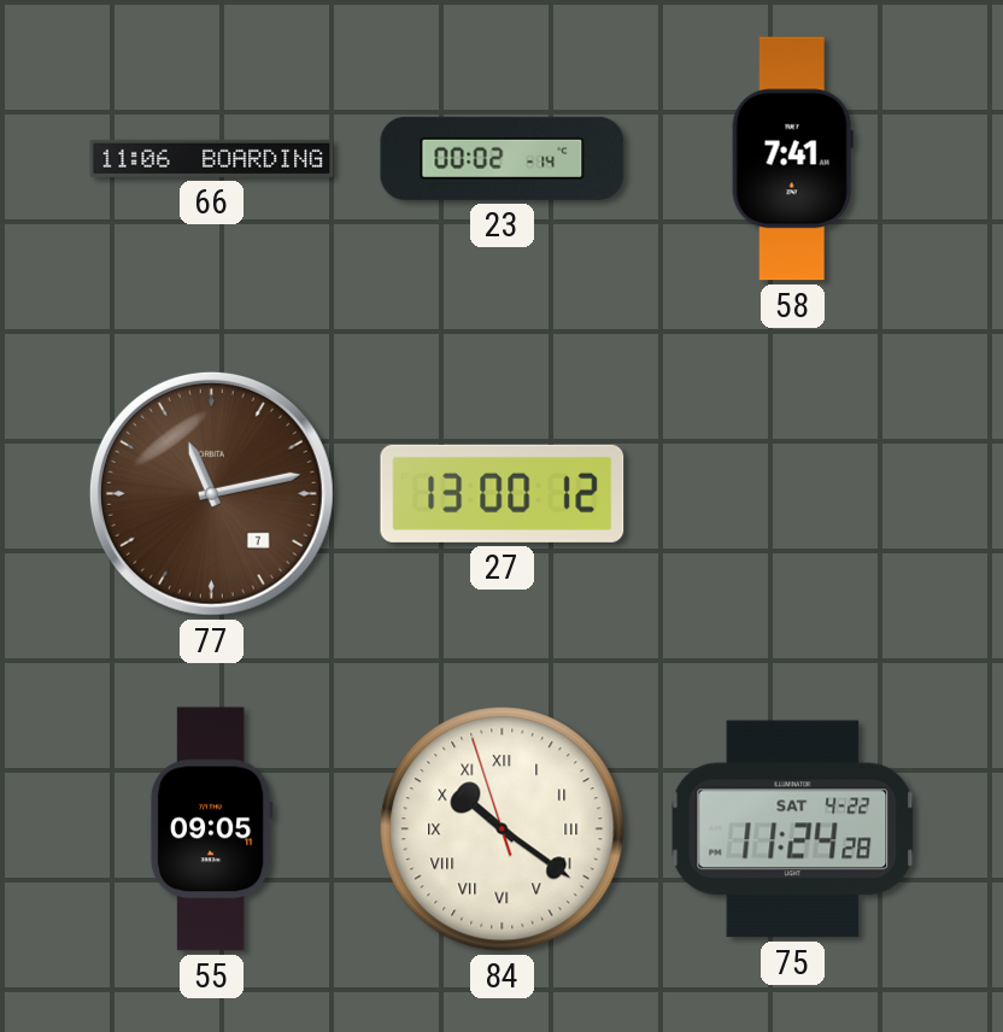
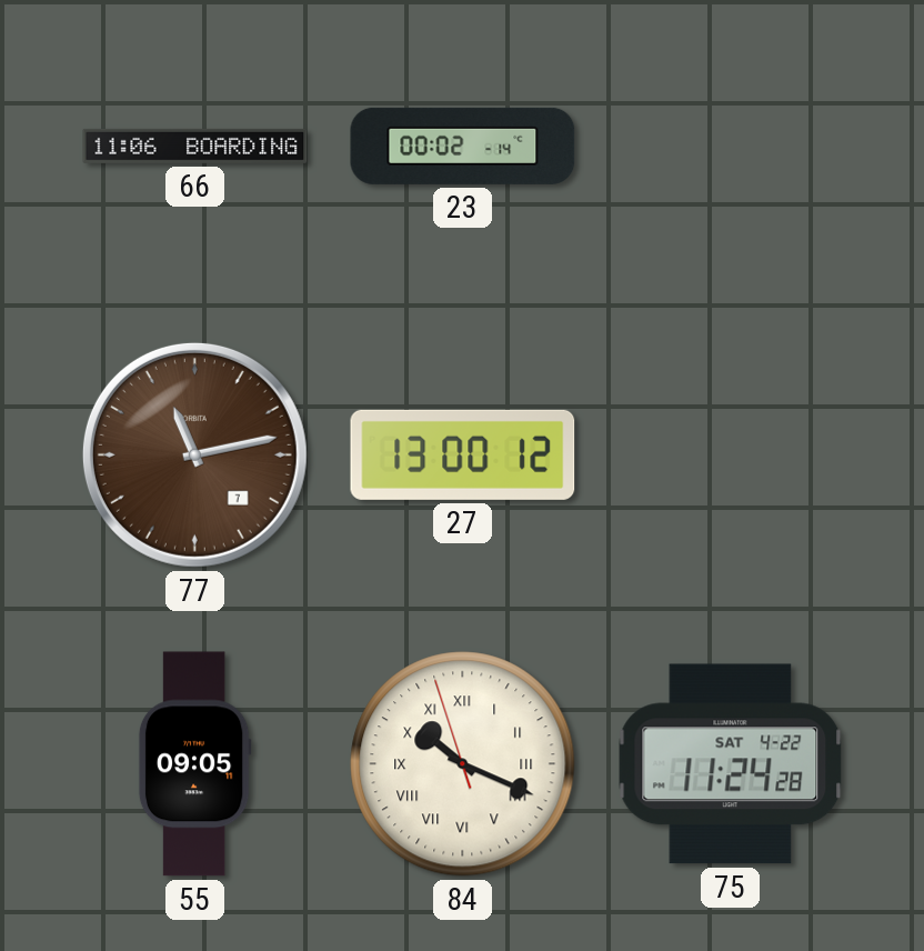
58: 7:41 -> none
84: 10:20 -> 10:18
